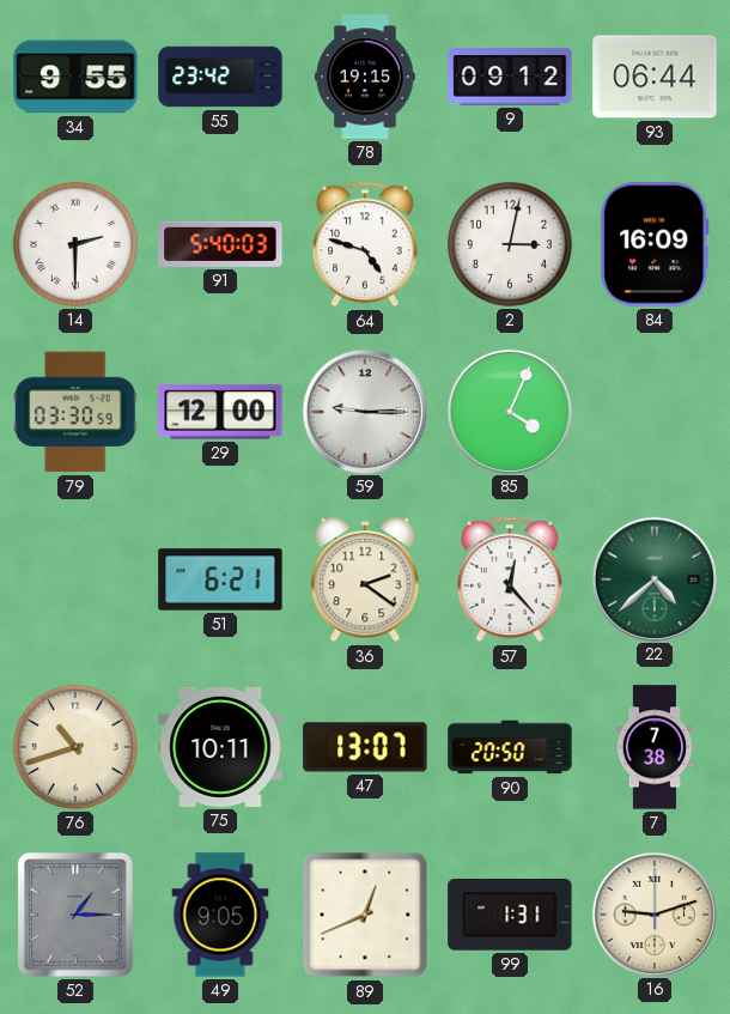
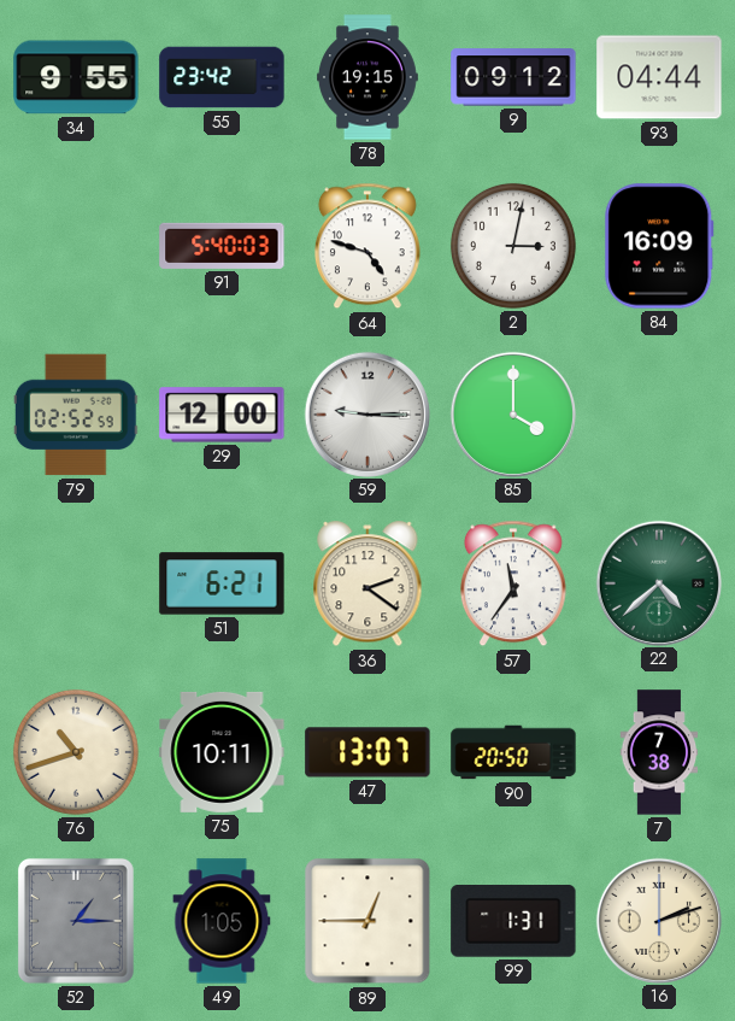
93: 06:44 -> 04:44
14: 2:30 -> none
79: 03:30 -> 02:52
85: 4:04 -> 4:00
57: 12:23 -> 11:36
49: 9:05 -> 1:05
89: 12:41 -> 12:45
16: 9:12 -> 2:12
